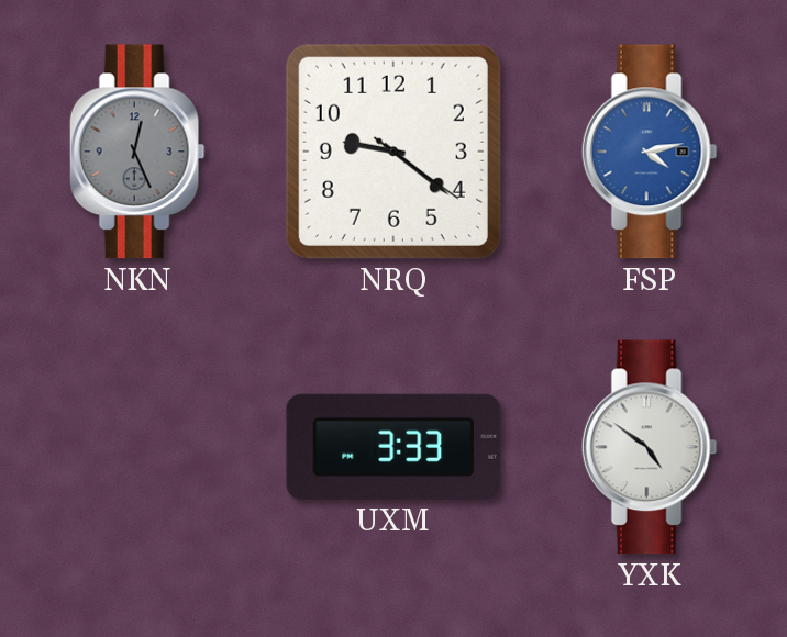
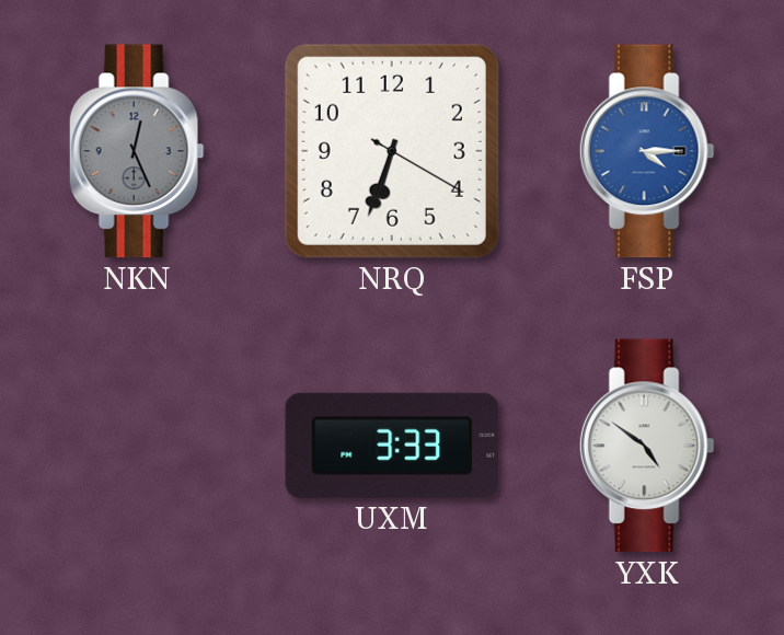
NRQ: 9:21 -> 6:33
FSP: 4:13 -> 4:15
